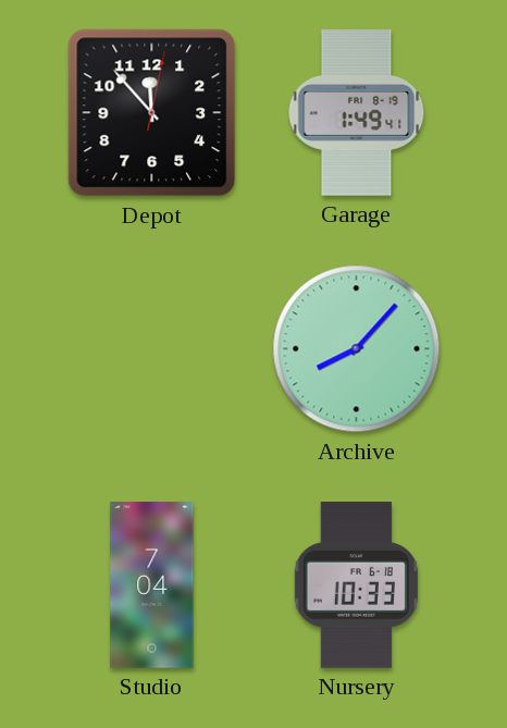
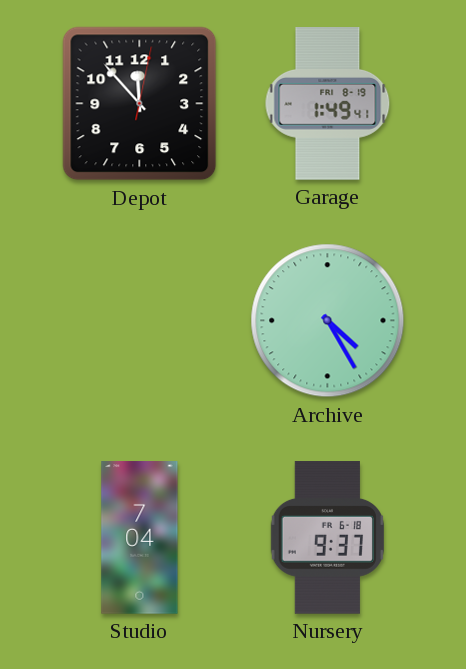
Archive: 8:07 -> 4:25
Nursery: 10:33 -> 9:37
